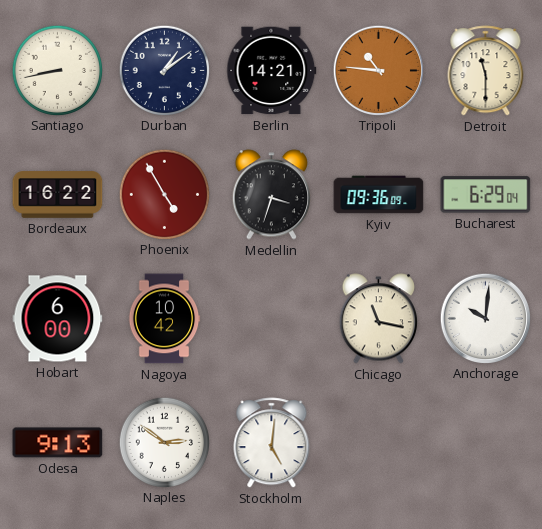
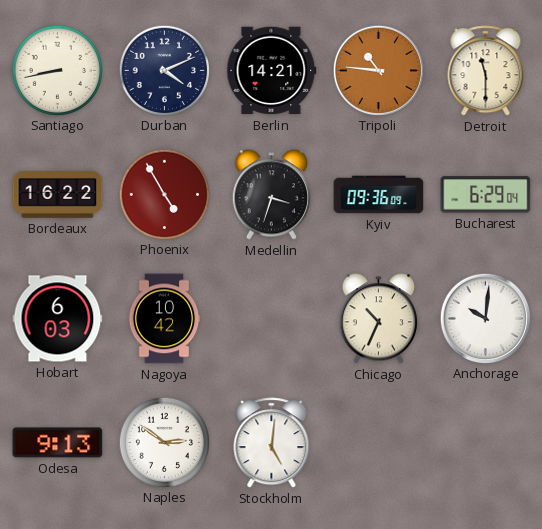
Durban: 1:09 -> 4:11
Hobart: 6:00 -> 6:03
Chicago: 11:17 -> 10:34
